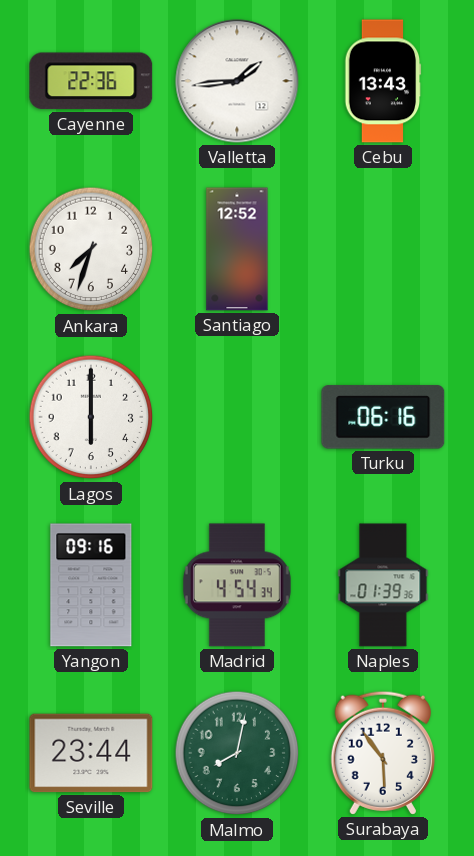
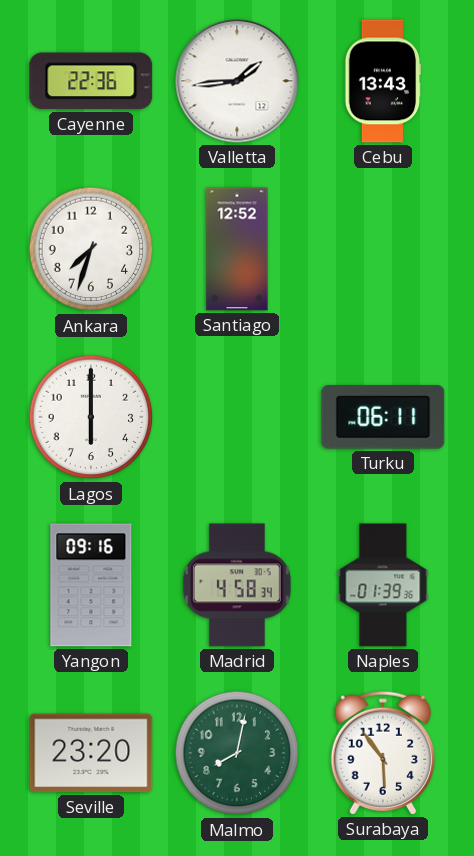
Turku: 06:16 -> 06:11
Madrid: 4:54 -> 4:58
Seville: 23:44 -> 23:20
